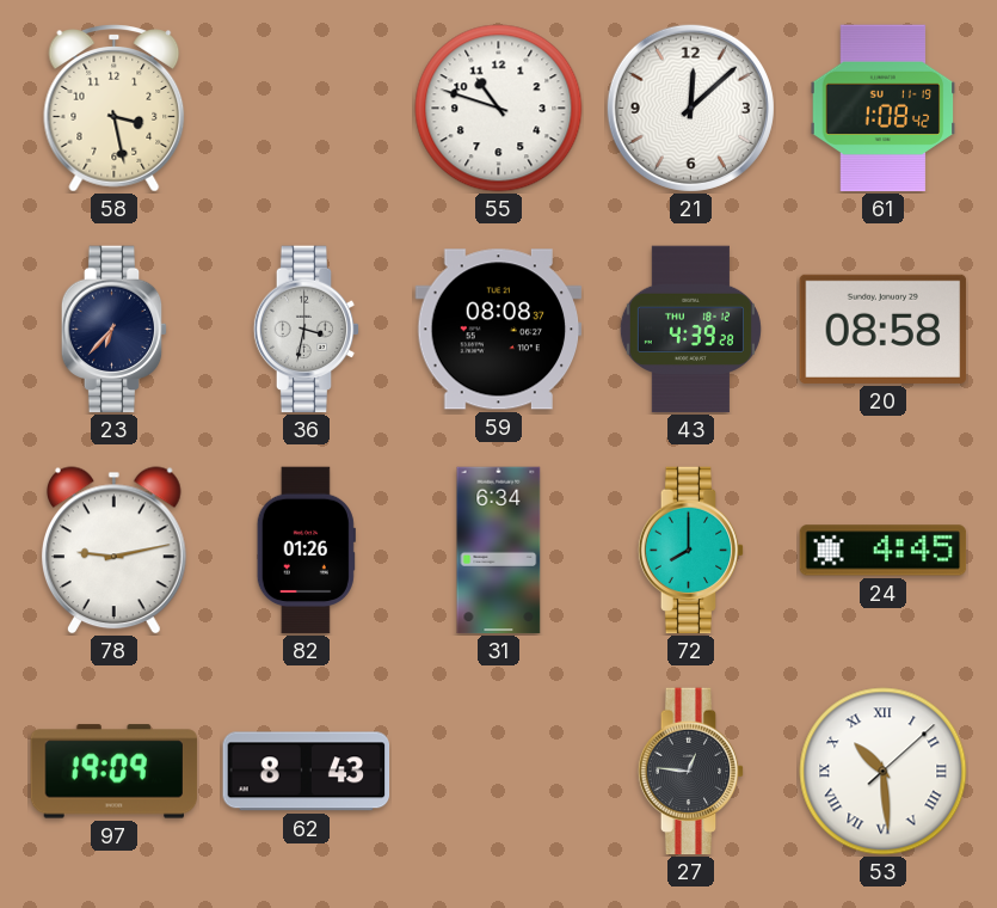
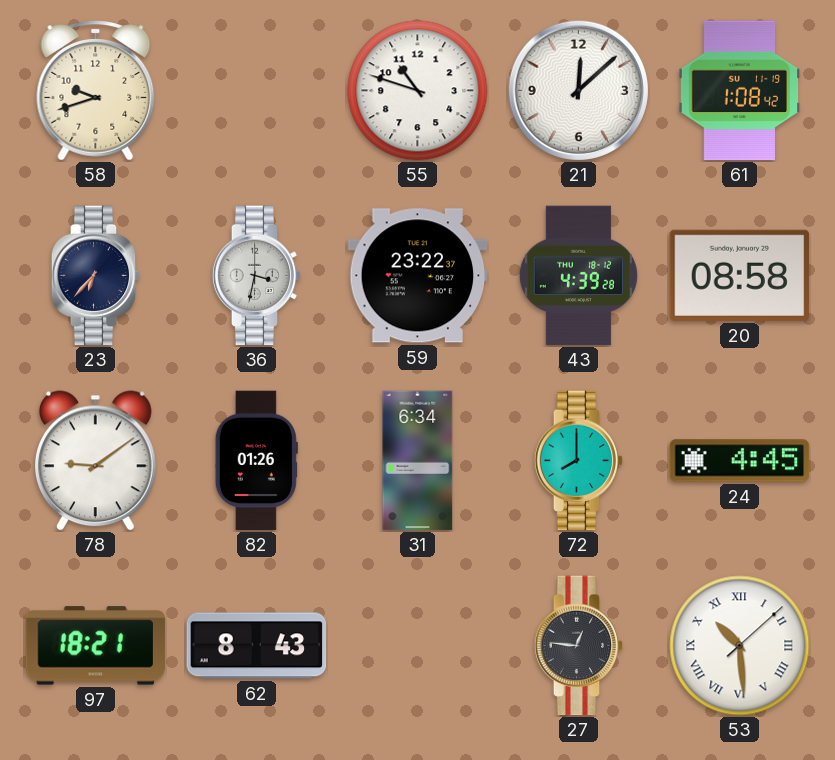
58: 3:28 -> 9:42
59: 08:08 -> 23:22
78: 9:13 -> 9:09
97: 19:09 -> 18:21
